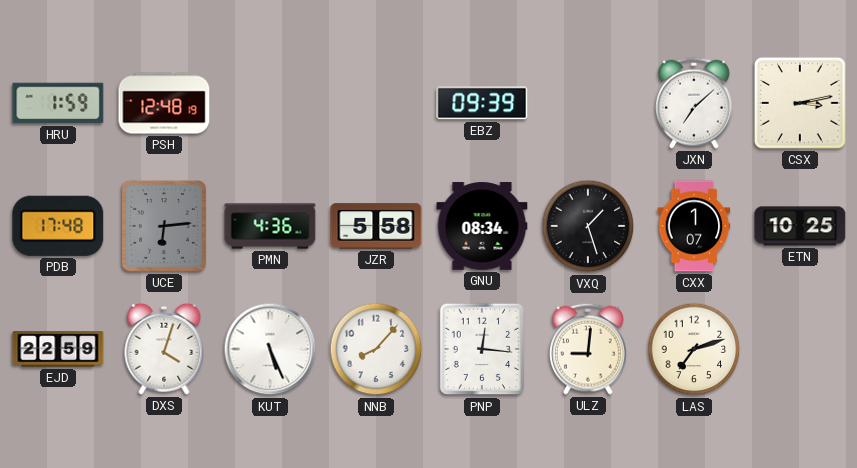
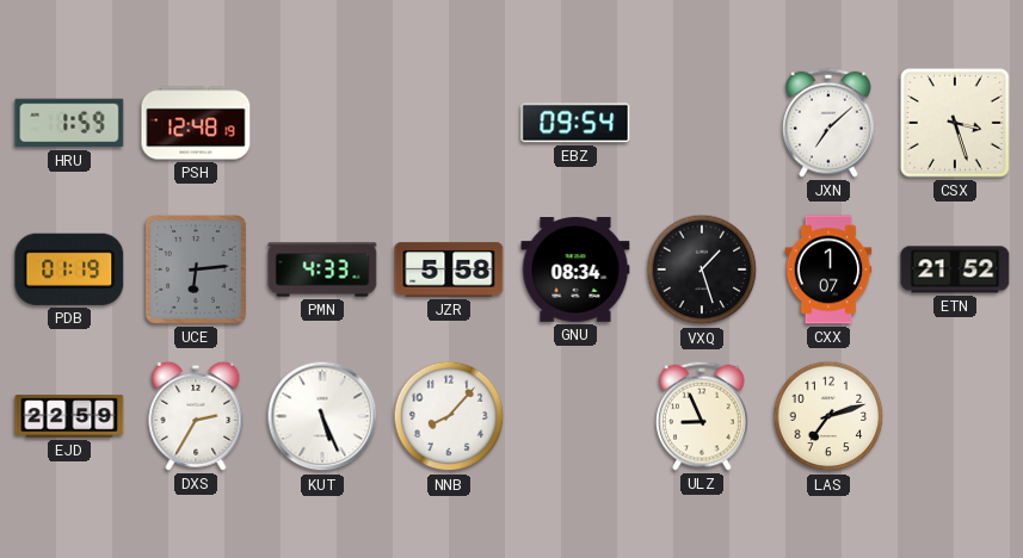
EBZ: 09:39 -> 09:54
CSX: 3:13 -> 3:27
PDB: 17:48 -> 01:19
PMN: 4:36 -> 4:33
ETN: 10:25 -> 21:52
DXS: 4:03 -> 2:35
PNP: 12:16 -> none
ULZ: 9:01 -> 8:56
